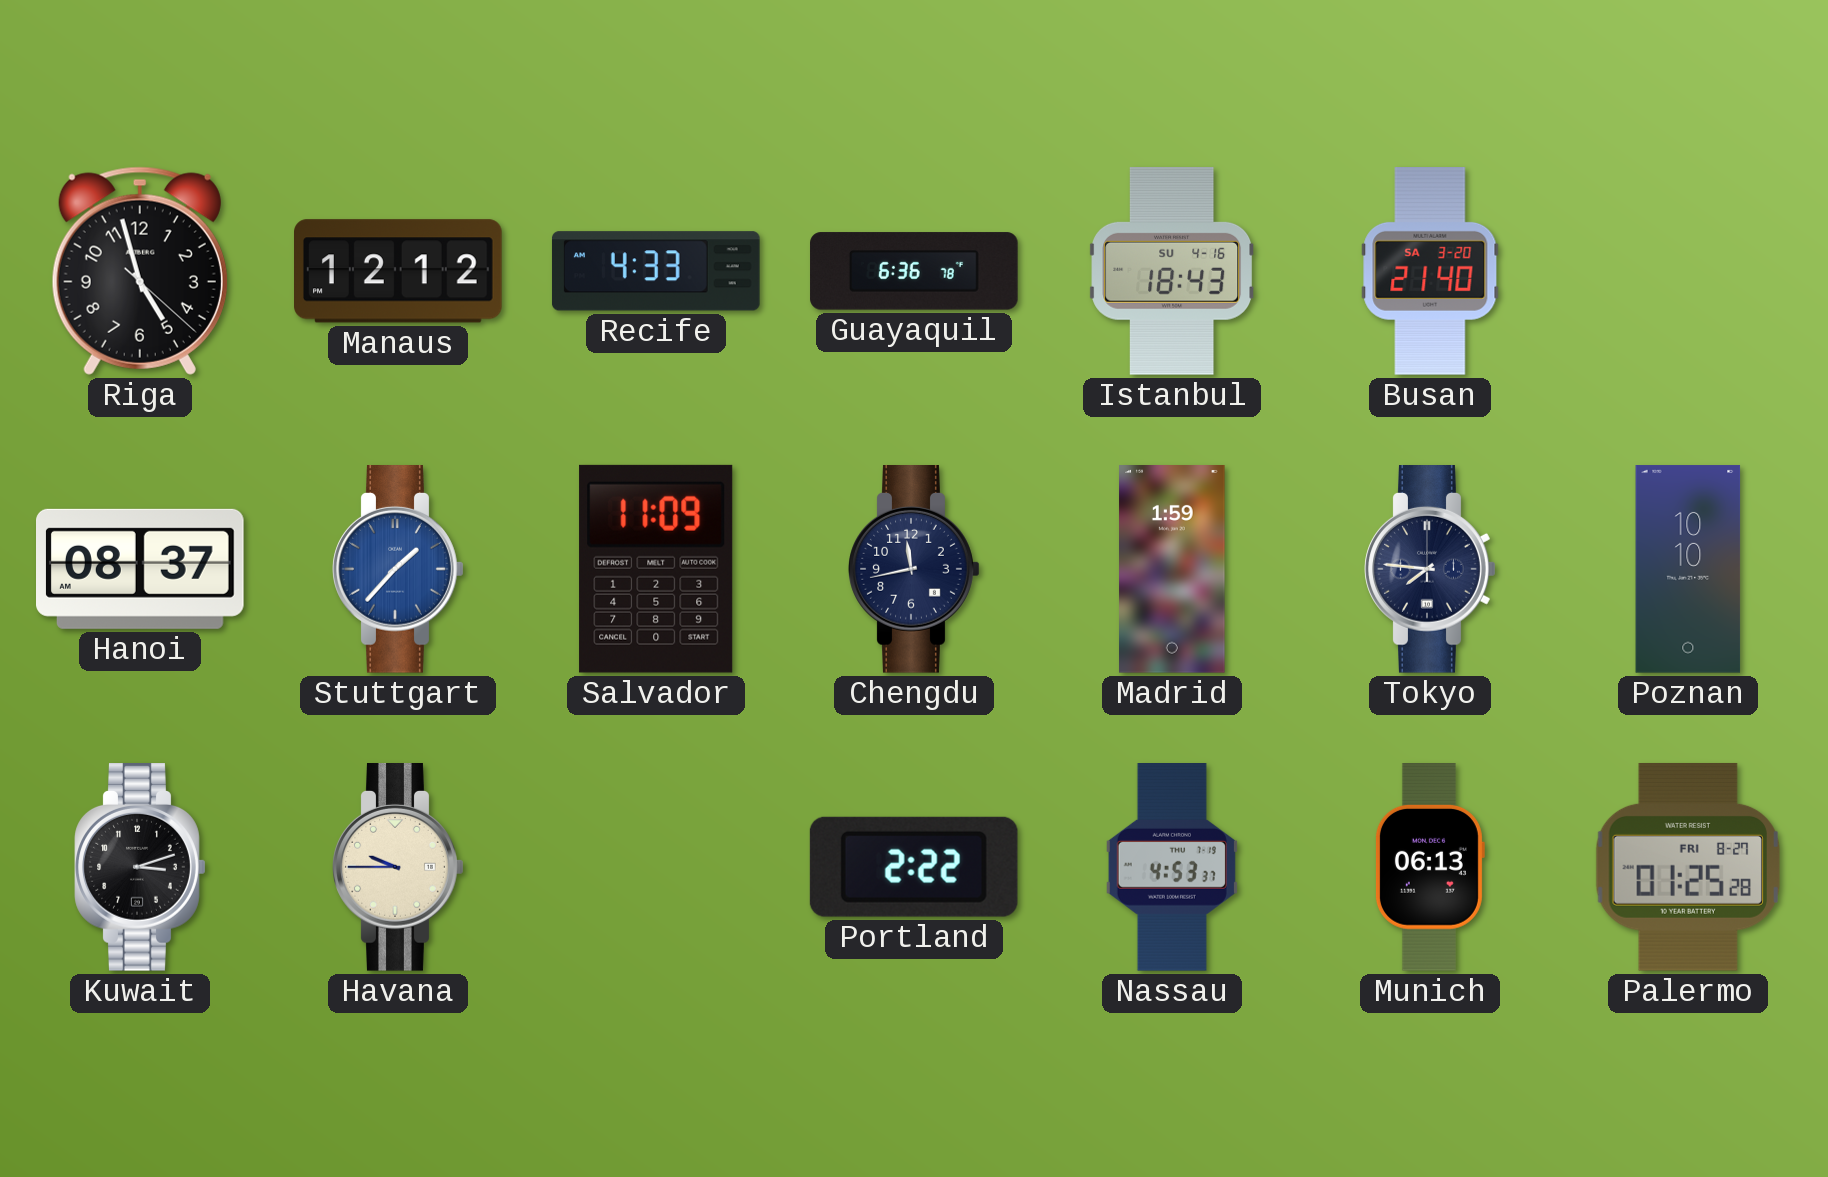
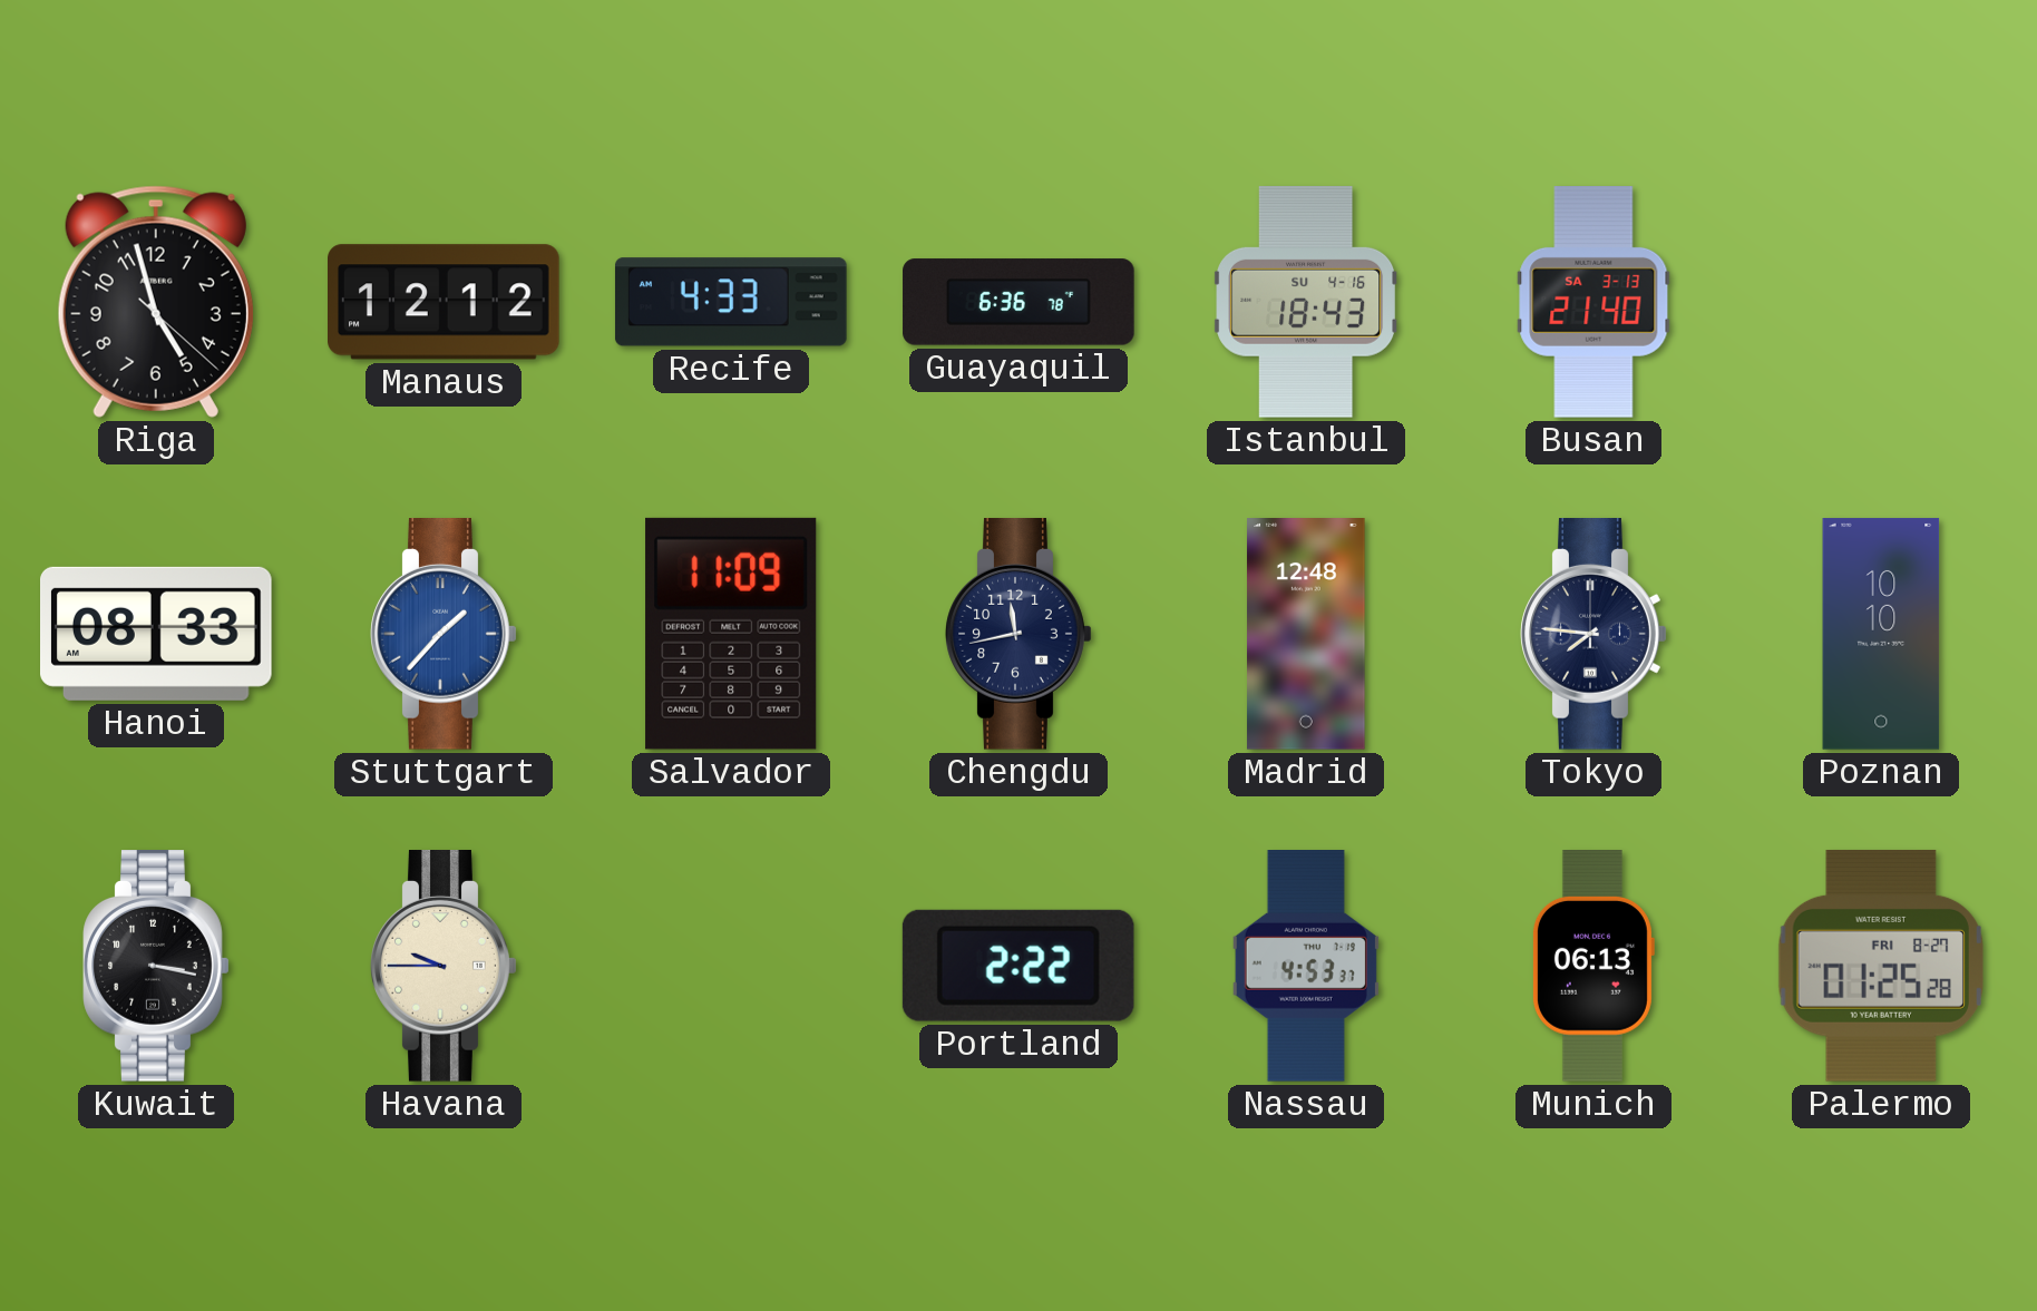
Busan date: SA 3-20 -> SA 3-13
Hanoi: 08:37 -> 08:33
Madrid: 1:59 -> 12:48
Kuwait: 3:12 -> 3:17
